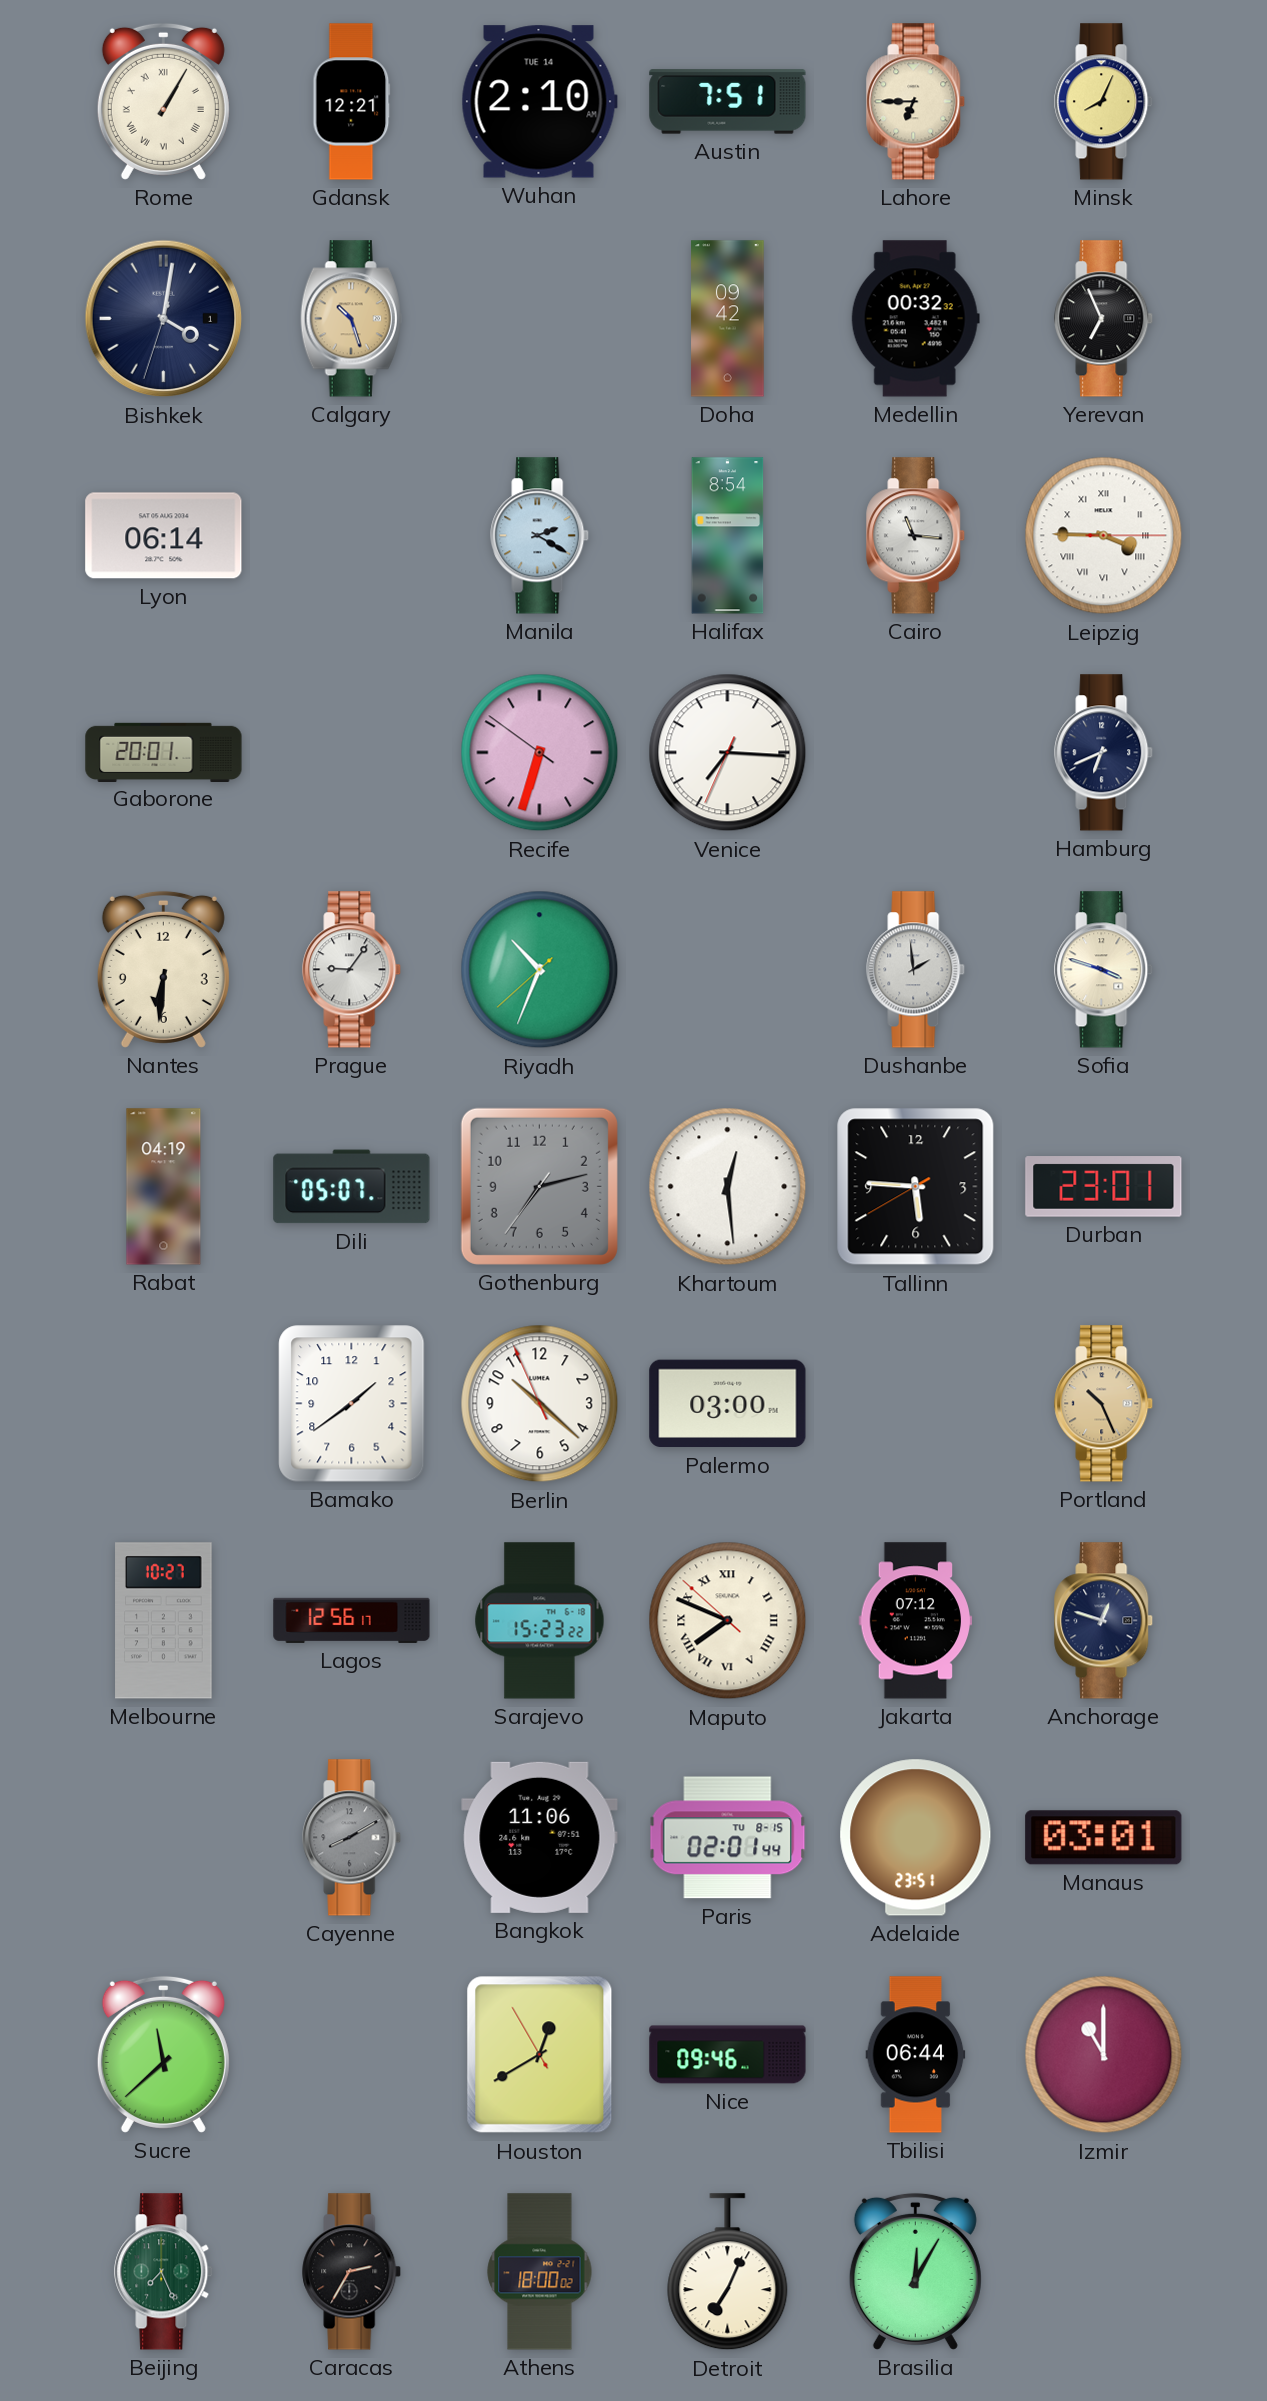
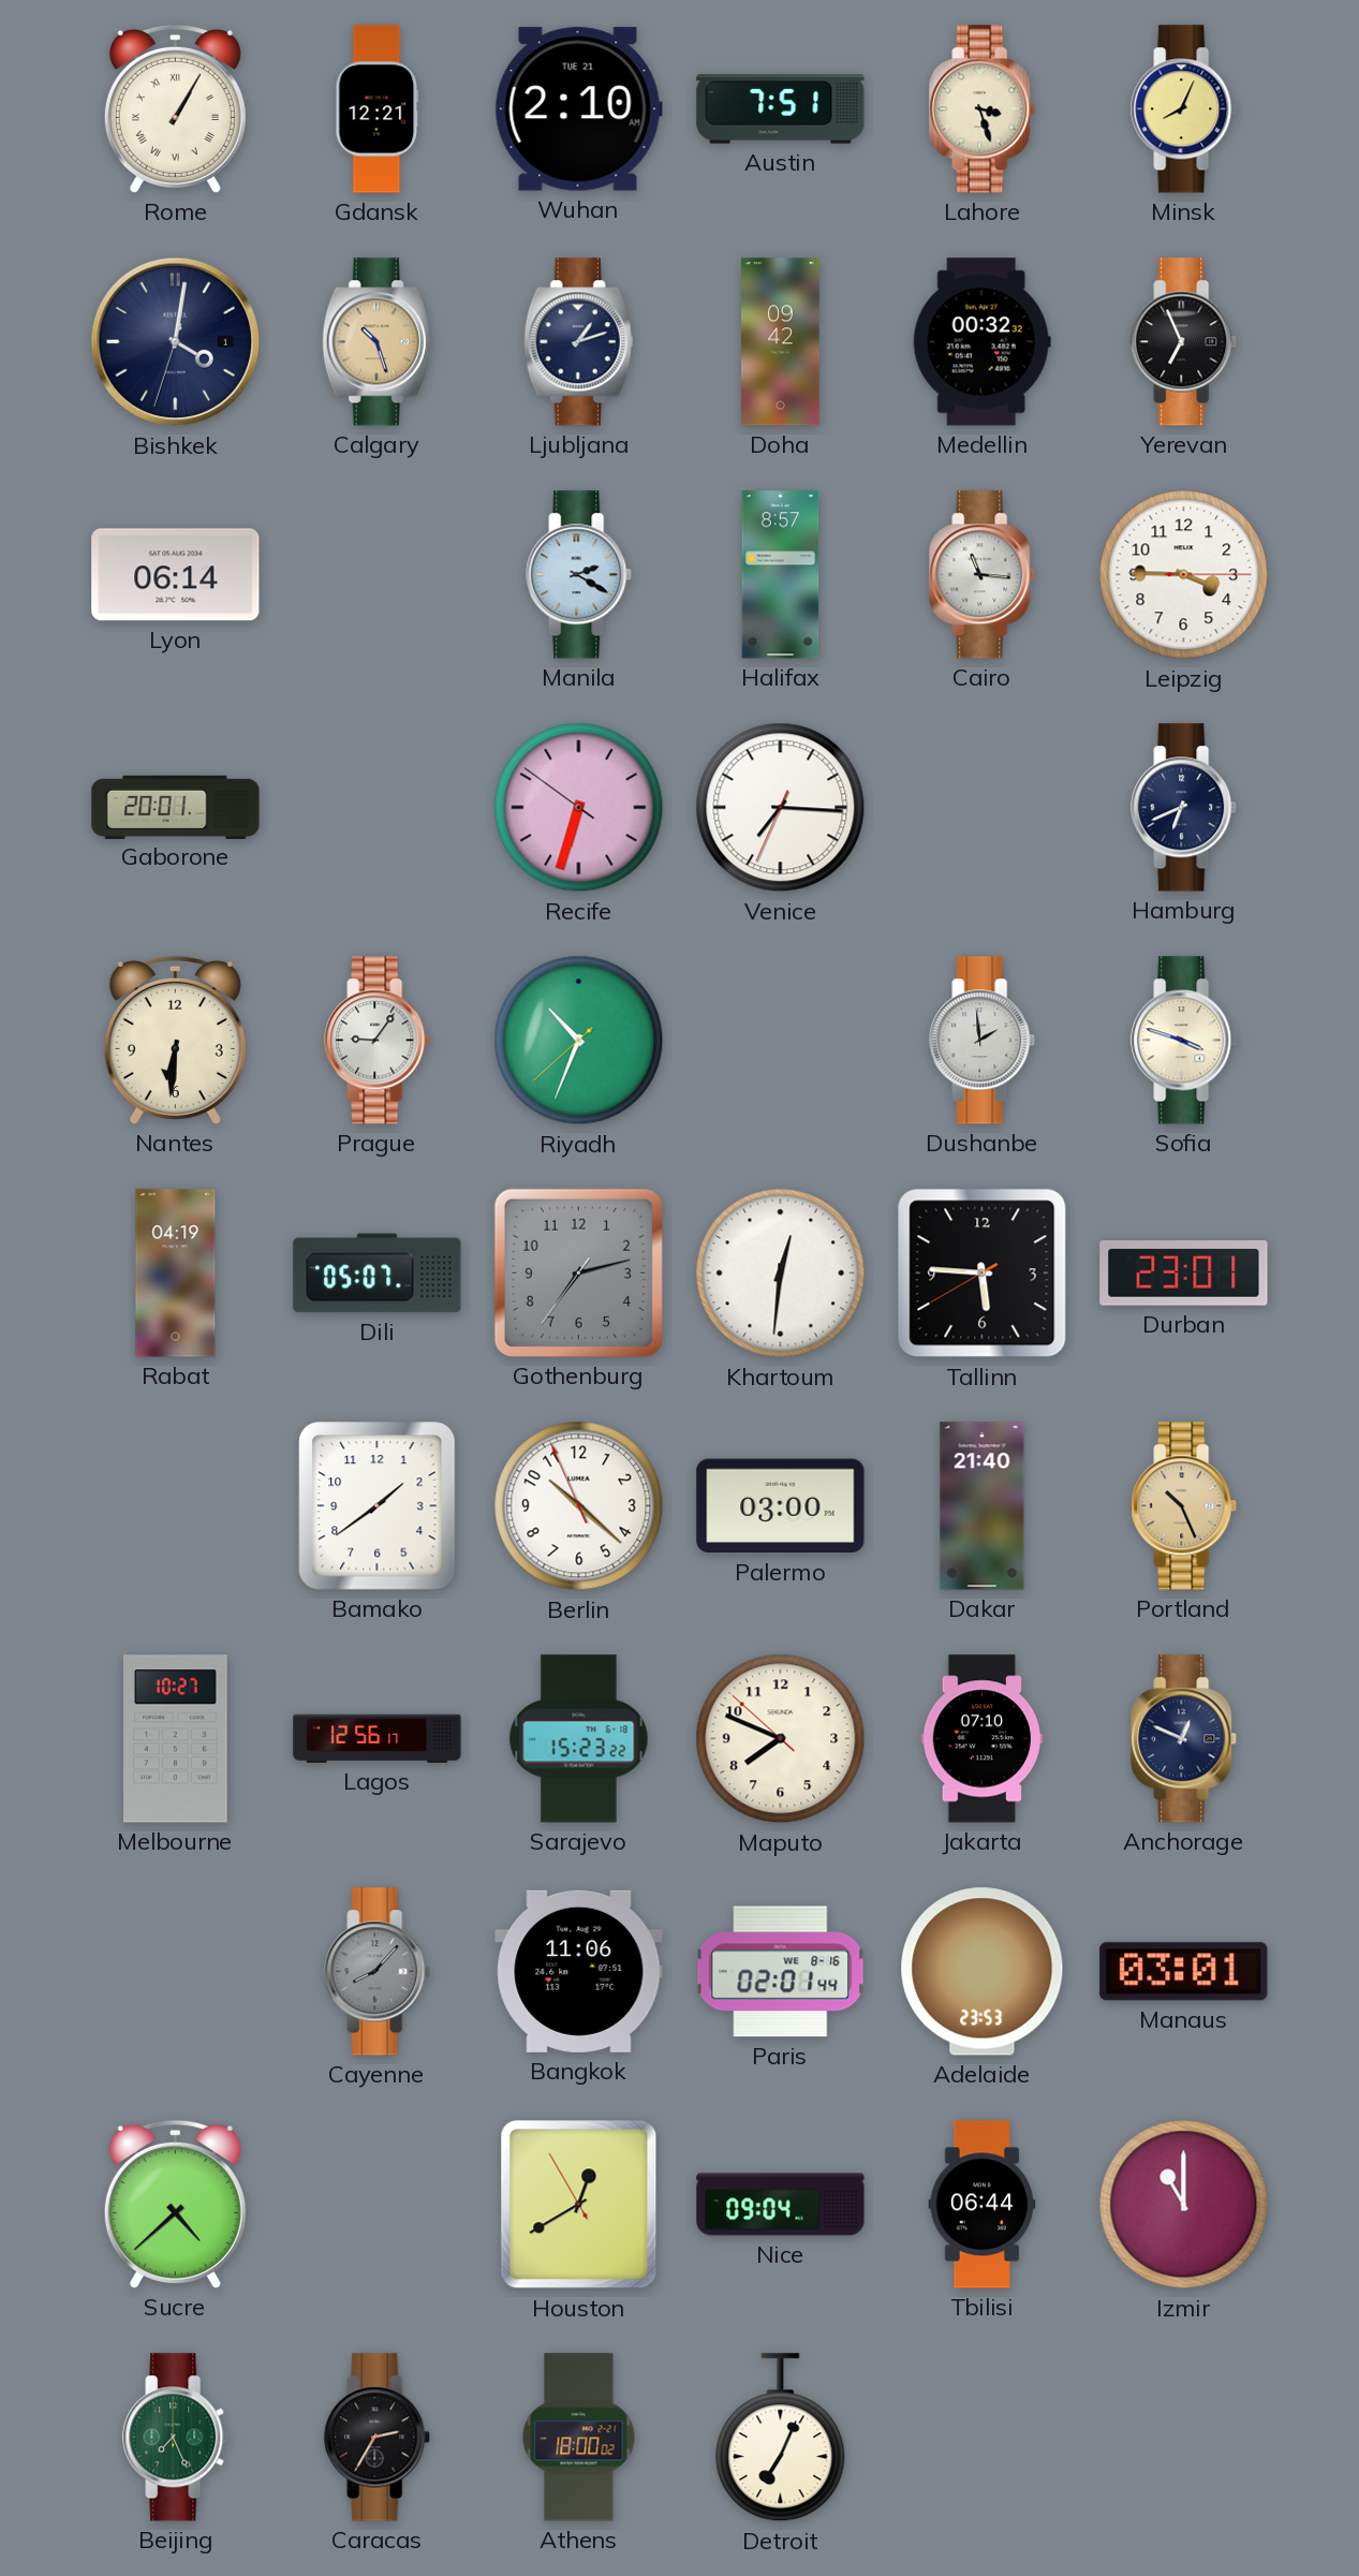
Wuhan date: TUE 14 -> TUE 21
Lahore: 6:45 -> 3:27
Ljubljana: none -> 1:12
Halifax: 8:54 -> 8:57
Leipzig numerals: Roman -> Arabic
Khartoum: 12:29 -> 12:31
Dakar: none -> 21:40
Maputo numerals: Roman -> Arabic
Jakarta: 07:12 -> 07:10
Anchorage: 12:48 -> 12:49
Cayenne: 8:10 -> 8:07
Paris date: TU 8-15 -> WE 8-16
Adelaide: 23:51 -> 23:53
Sucre: 11:38 -> 4:38
Nice: 09:46 -> 09:04
Brasilia: 12:05 -> none
